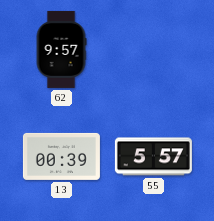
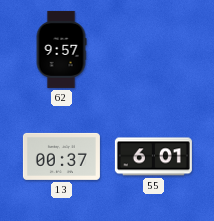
13: 00:39 -> 00:37
55: 5:57 -> 6:01
